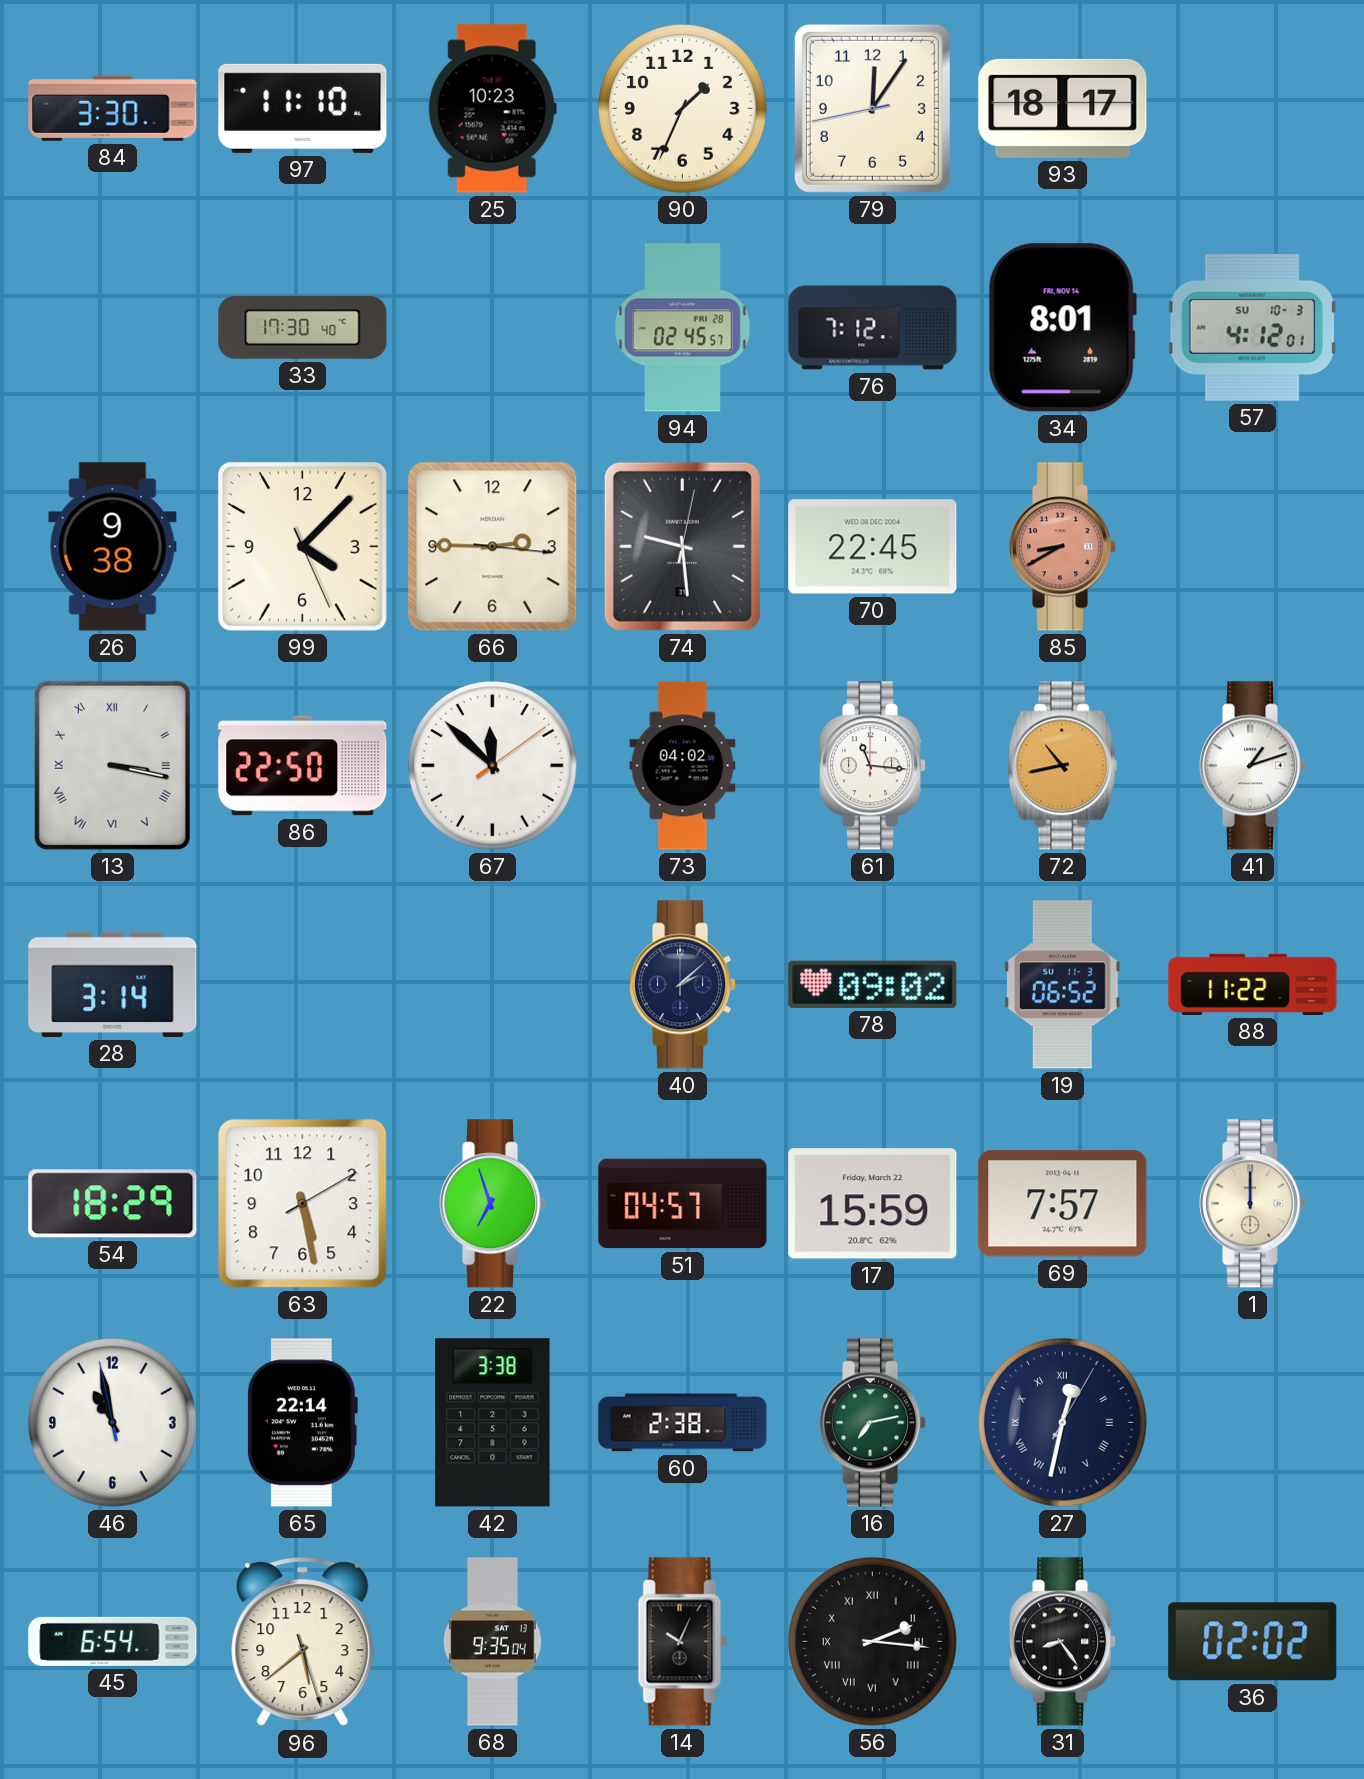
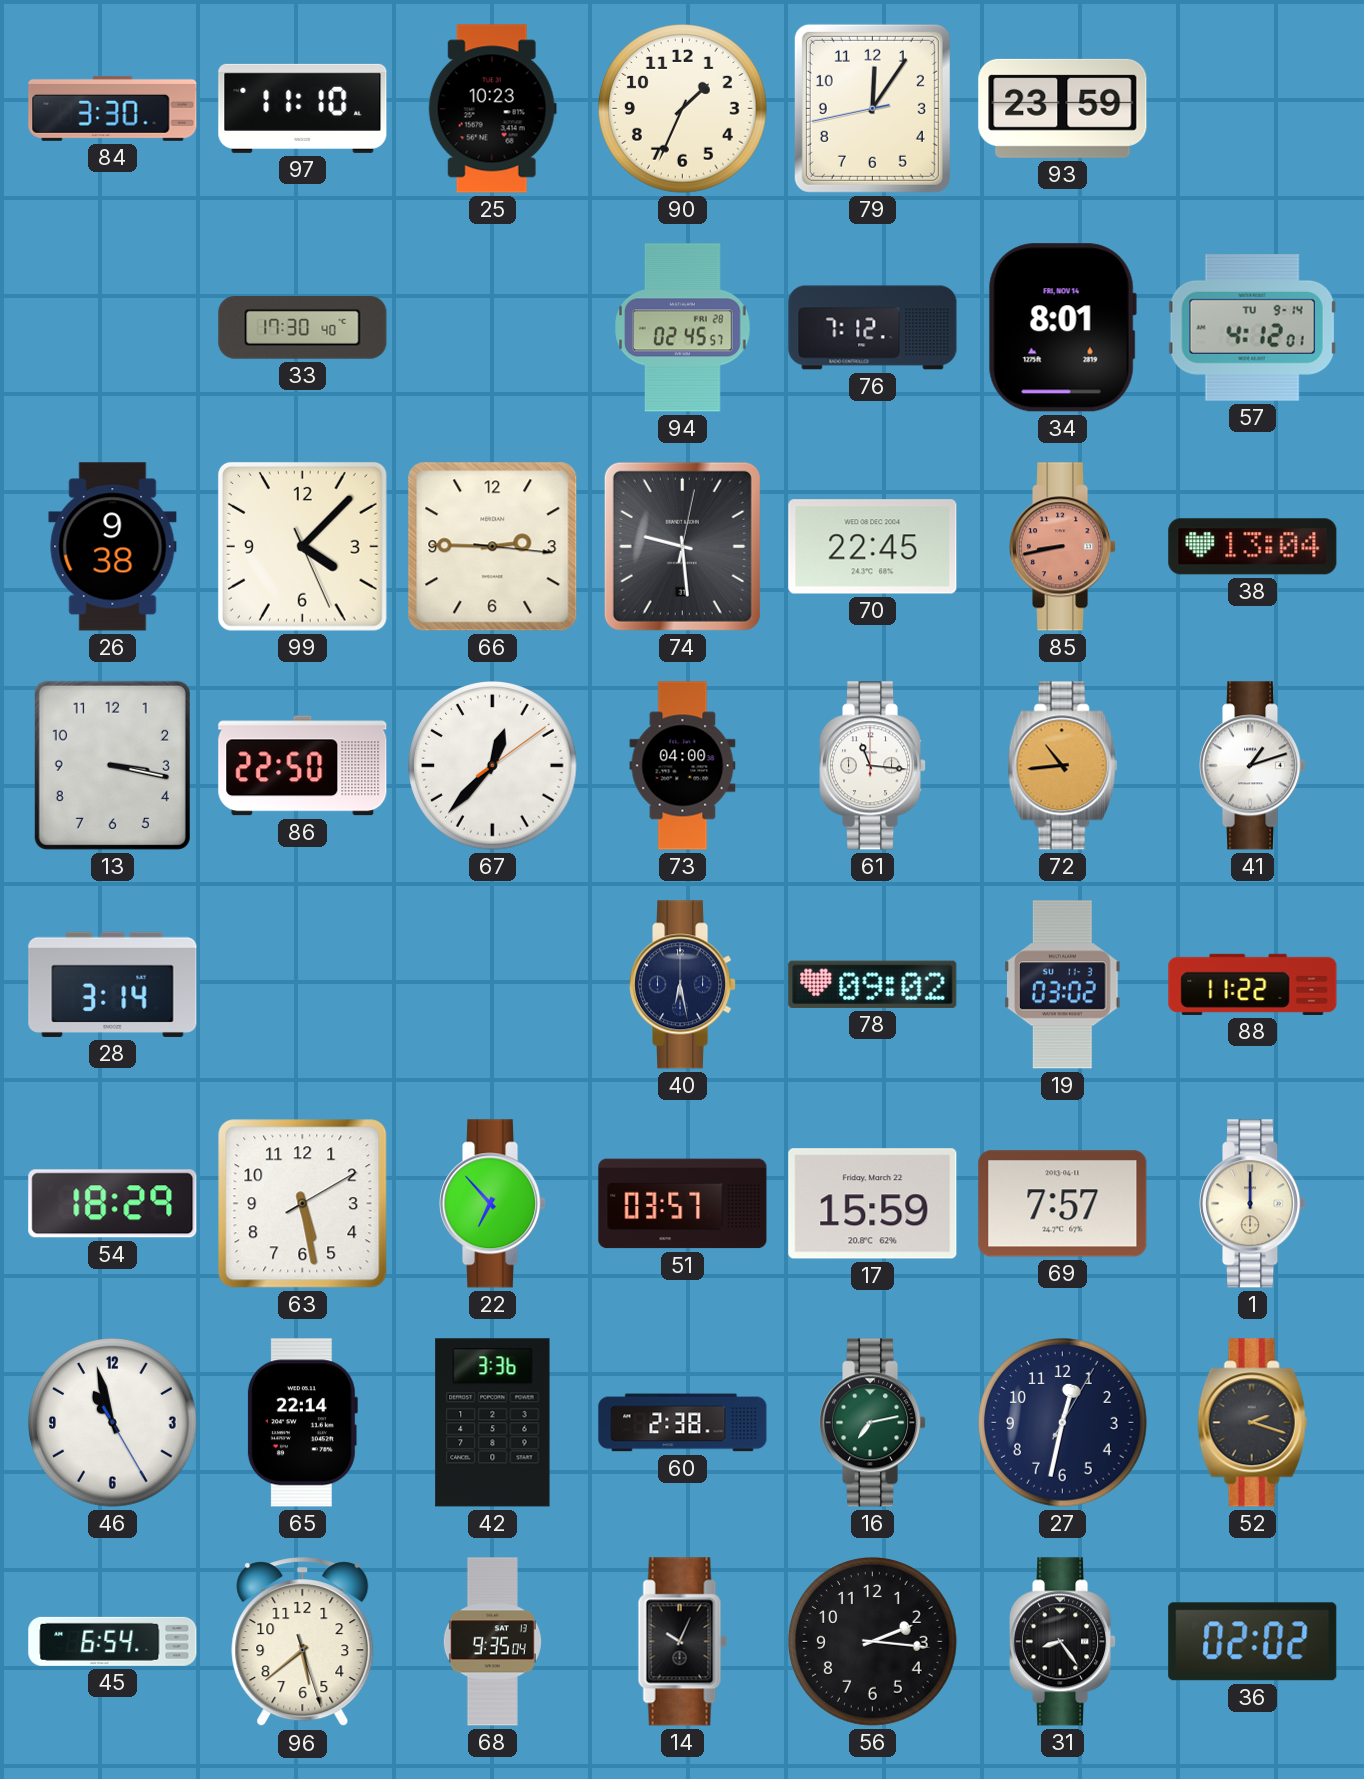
93: 18:17 -> 23:59
57 date: SU 10-3 -> TU 9-14
85: 8:40 -> 8:43
38: none -> 13:04
13 numerals: Roman -> Arabic
67: 11:52 -> 12:37
73: 04:02 -> 04:00
72: 10:43 -> 10:44
40: 2:08 -> 6:28
19: 06:52 -> 03:02
22: 6:57 -> 6:53
51: 04:57 -> 03:57
46: 10:57:58 -> 10:57:25
42: 3:38 -> 3:36
27 numerals: Roman -> Arabic
52: none -> 2:18
56 numerals: Roman -> Arabic
